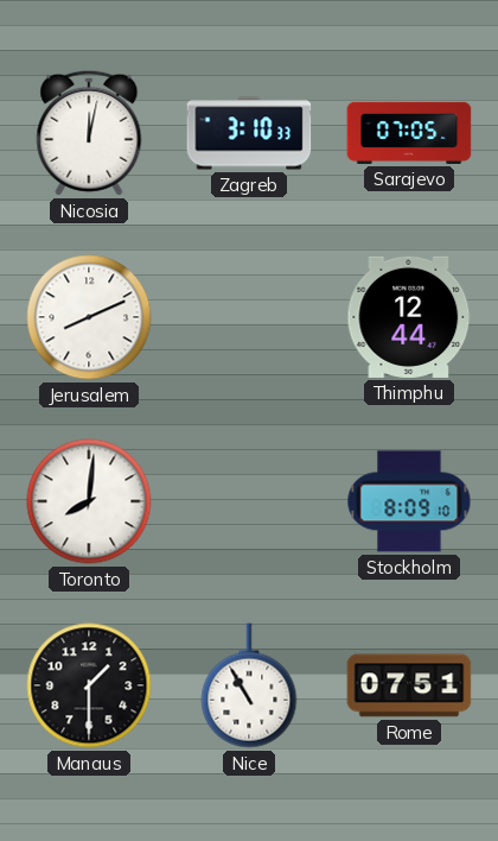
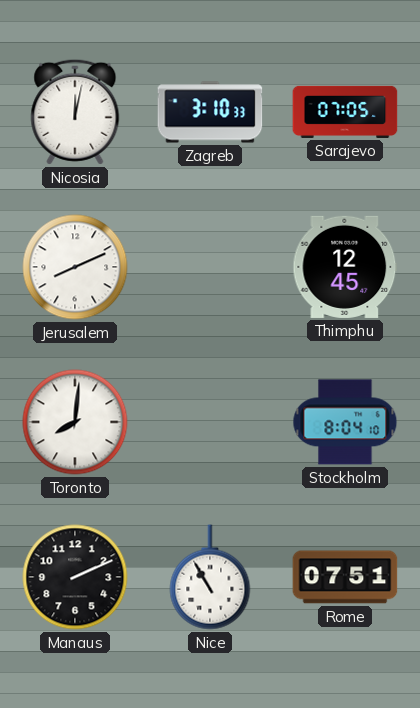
Thimphu: 12:44 -> 12:45
Stockholm: 8:09 -> 8:04
Manaus: 1:30 -> 2:11
